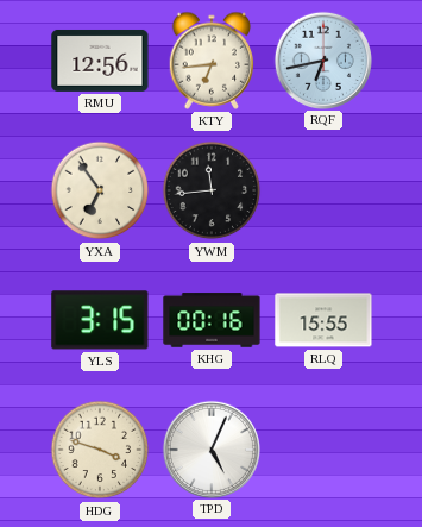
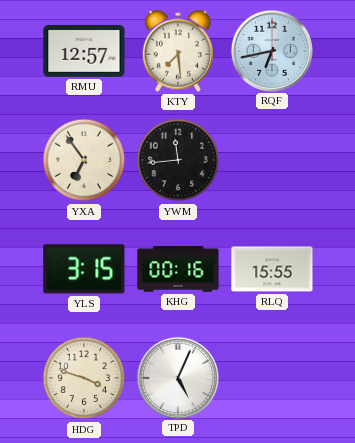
RMU: 12:56 -> 12:57
KTY: 6:44 -> 7:29
